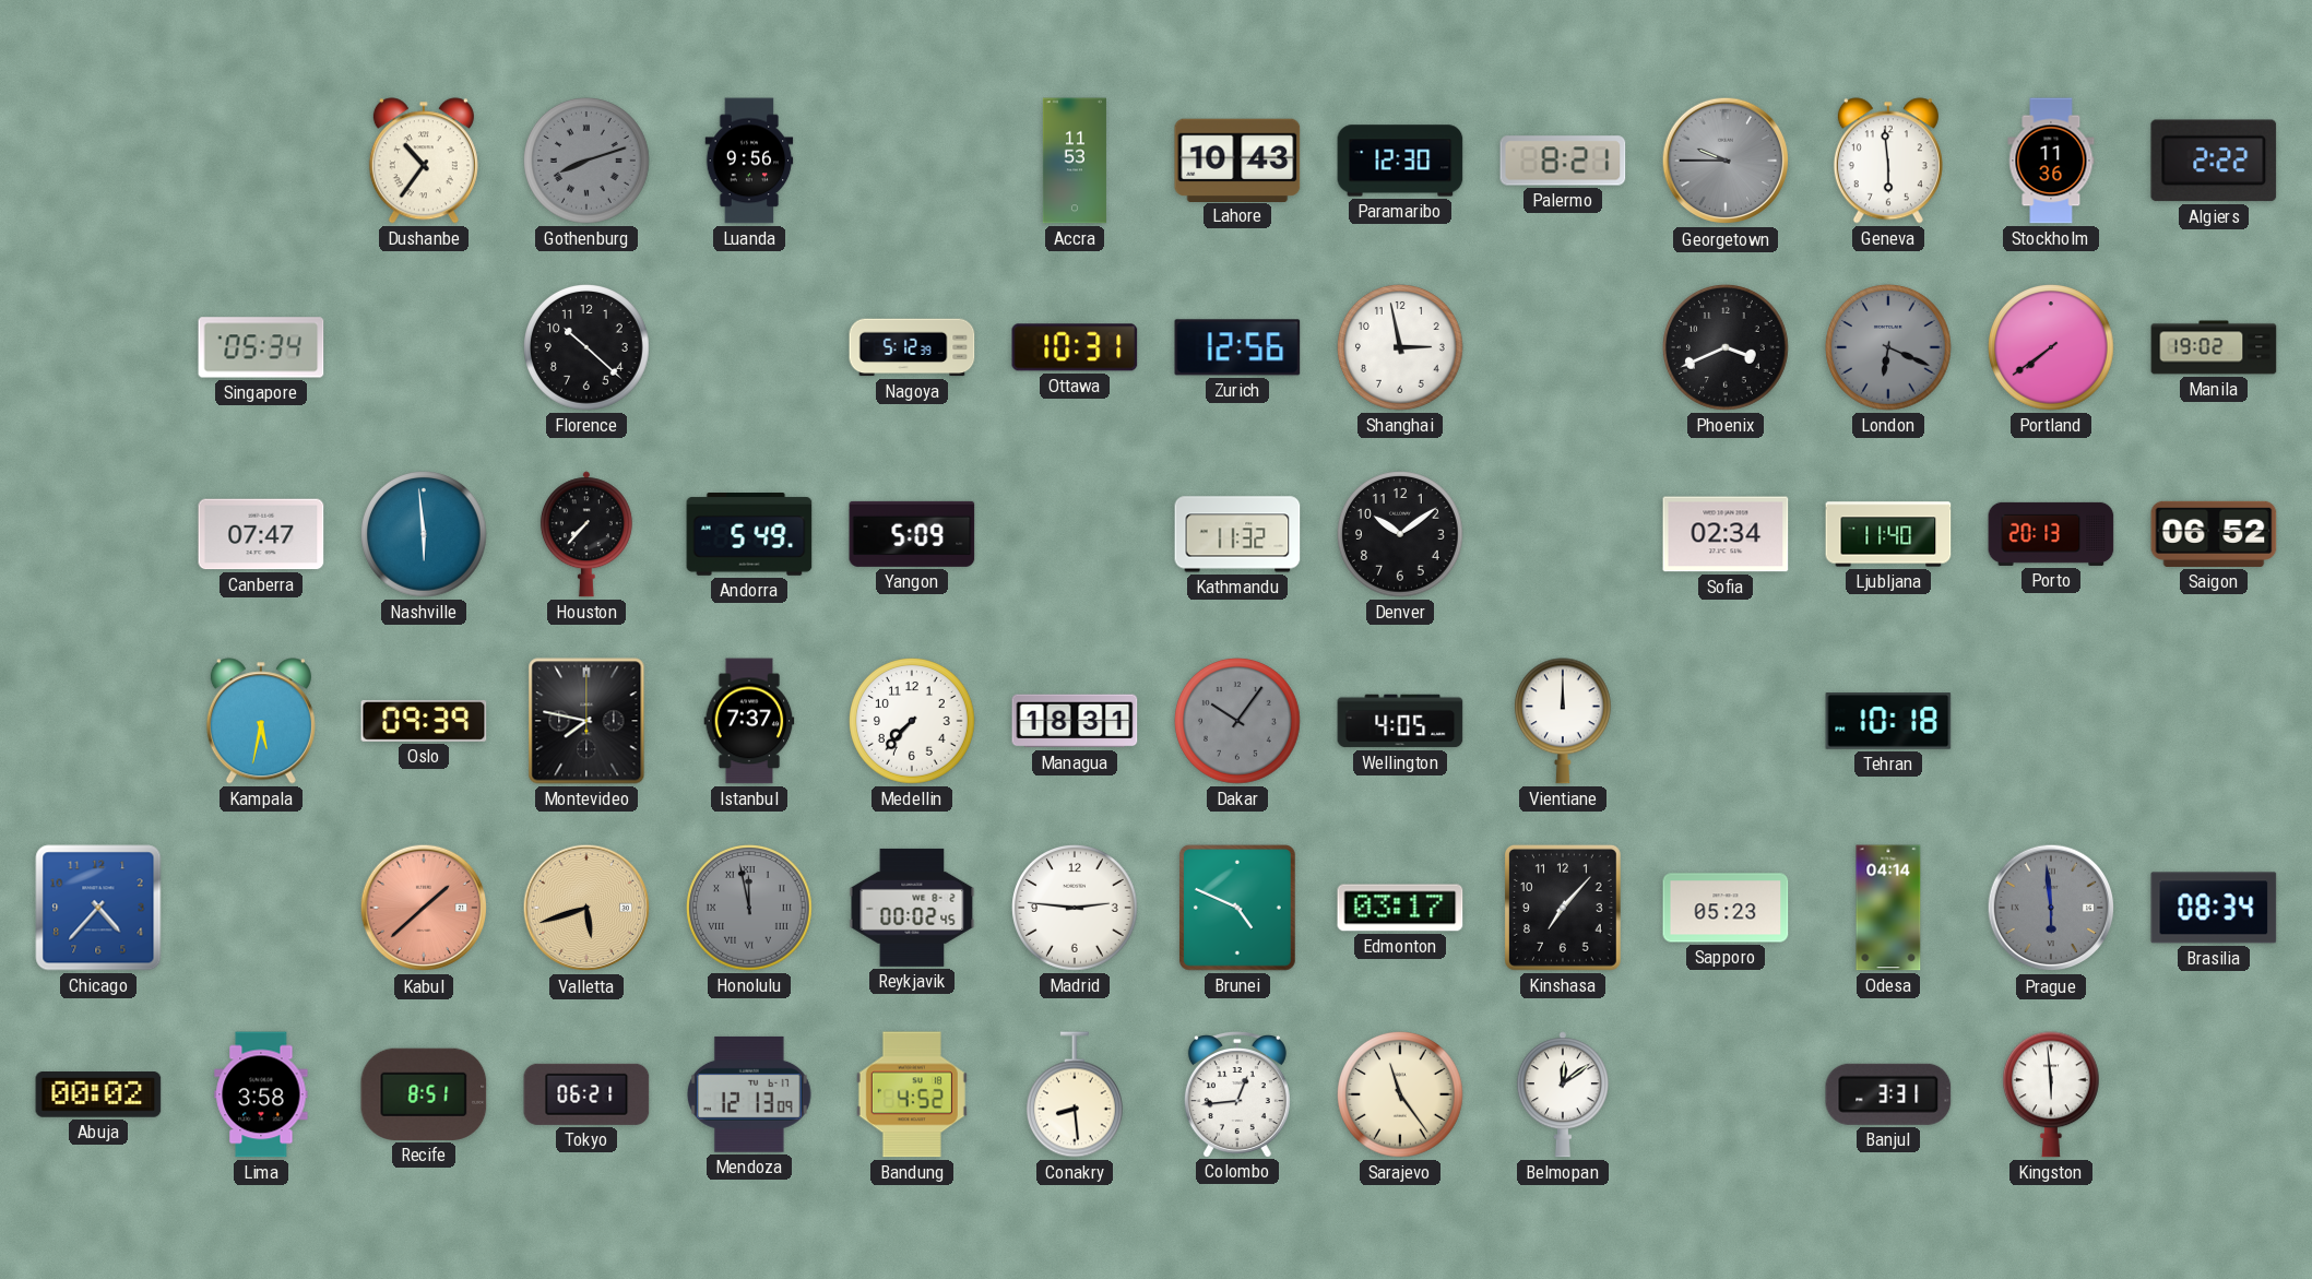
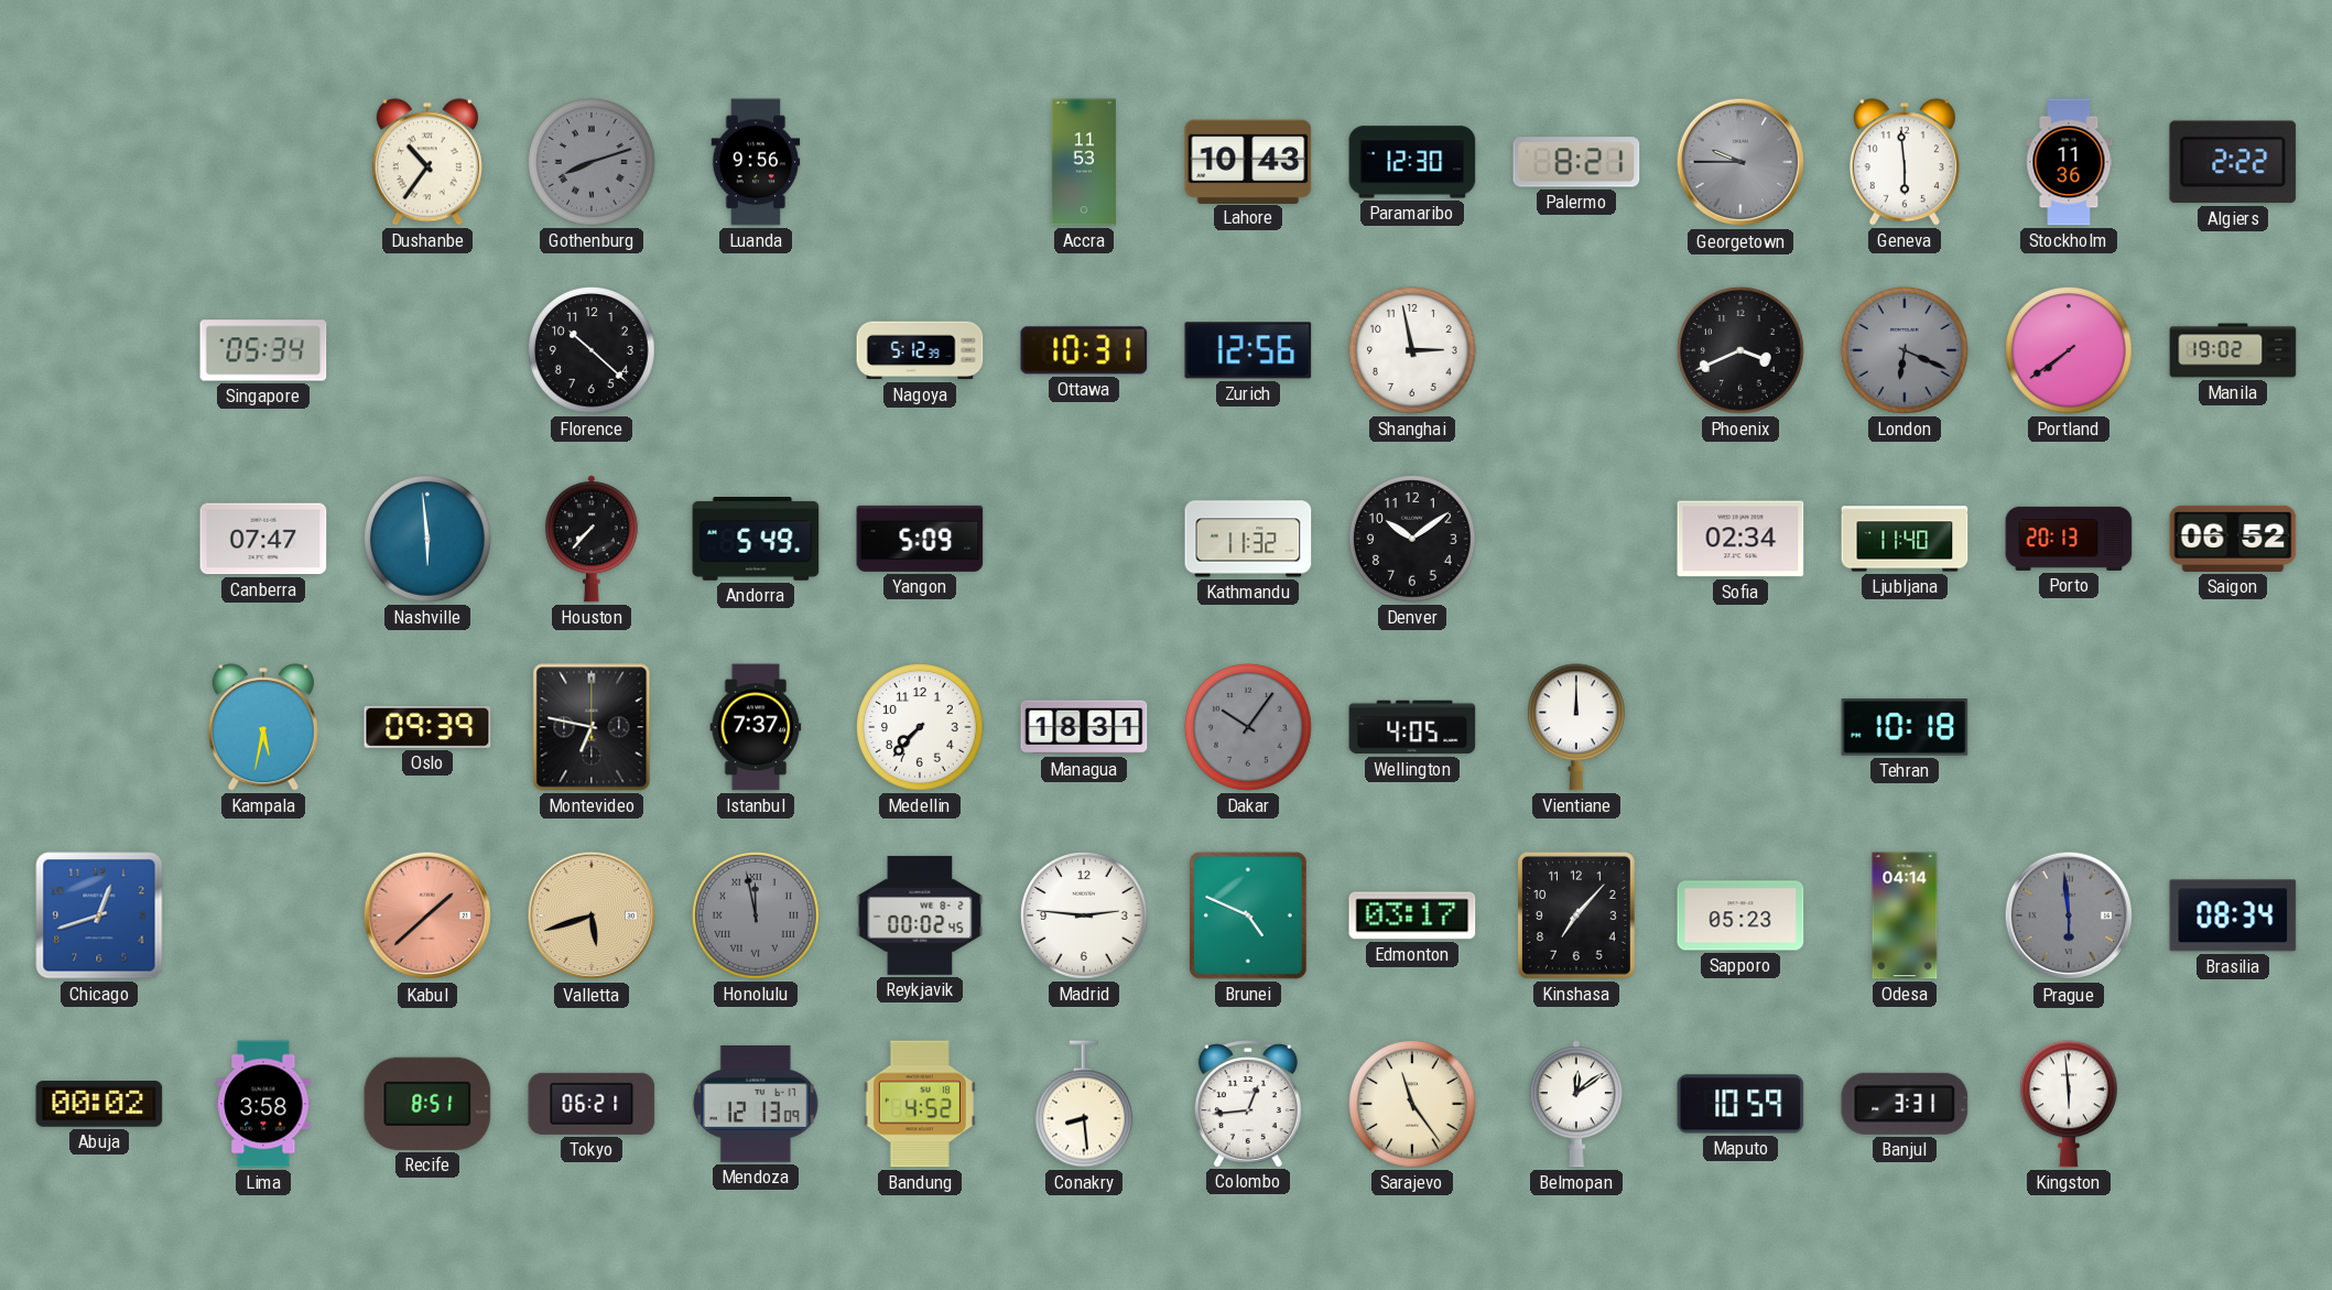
Montevideo: 7:47 -> 6:47
Chicago: 4:37 -> 12:42
Maputo: none -> 10:59
